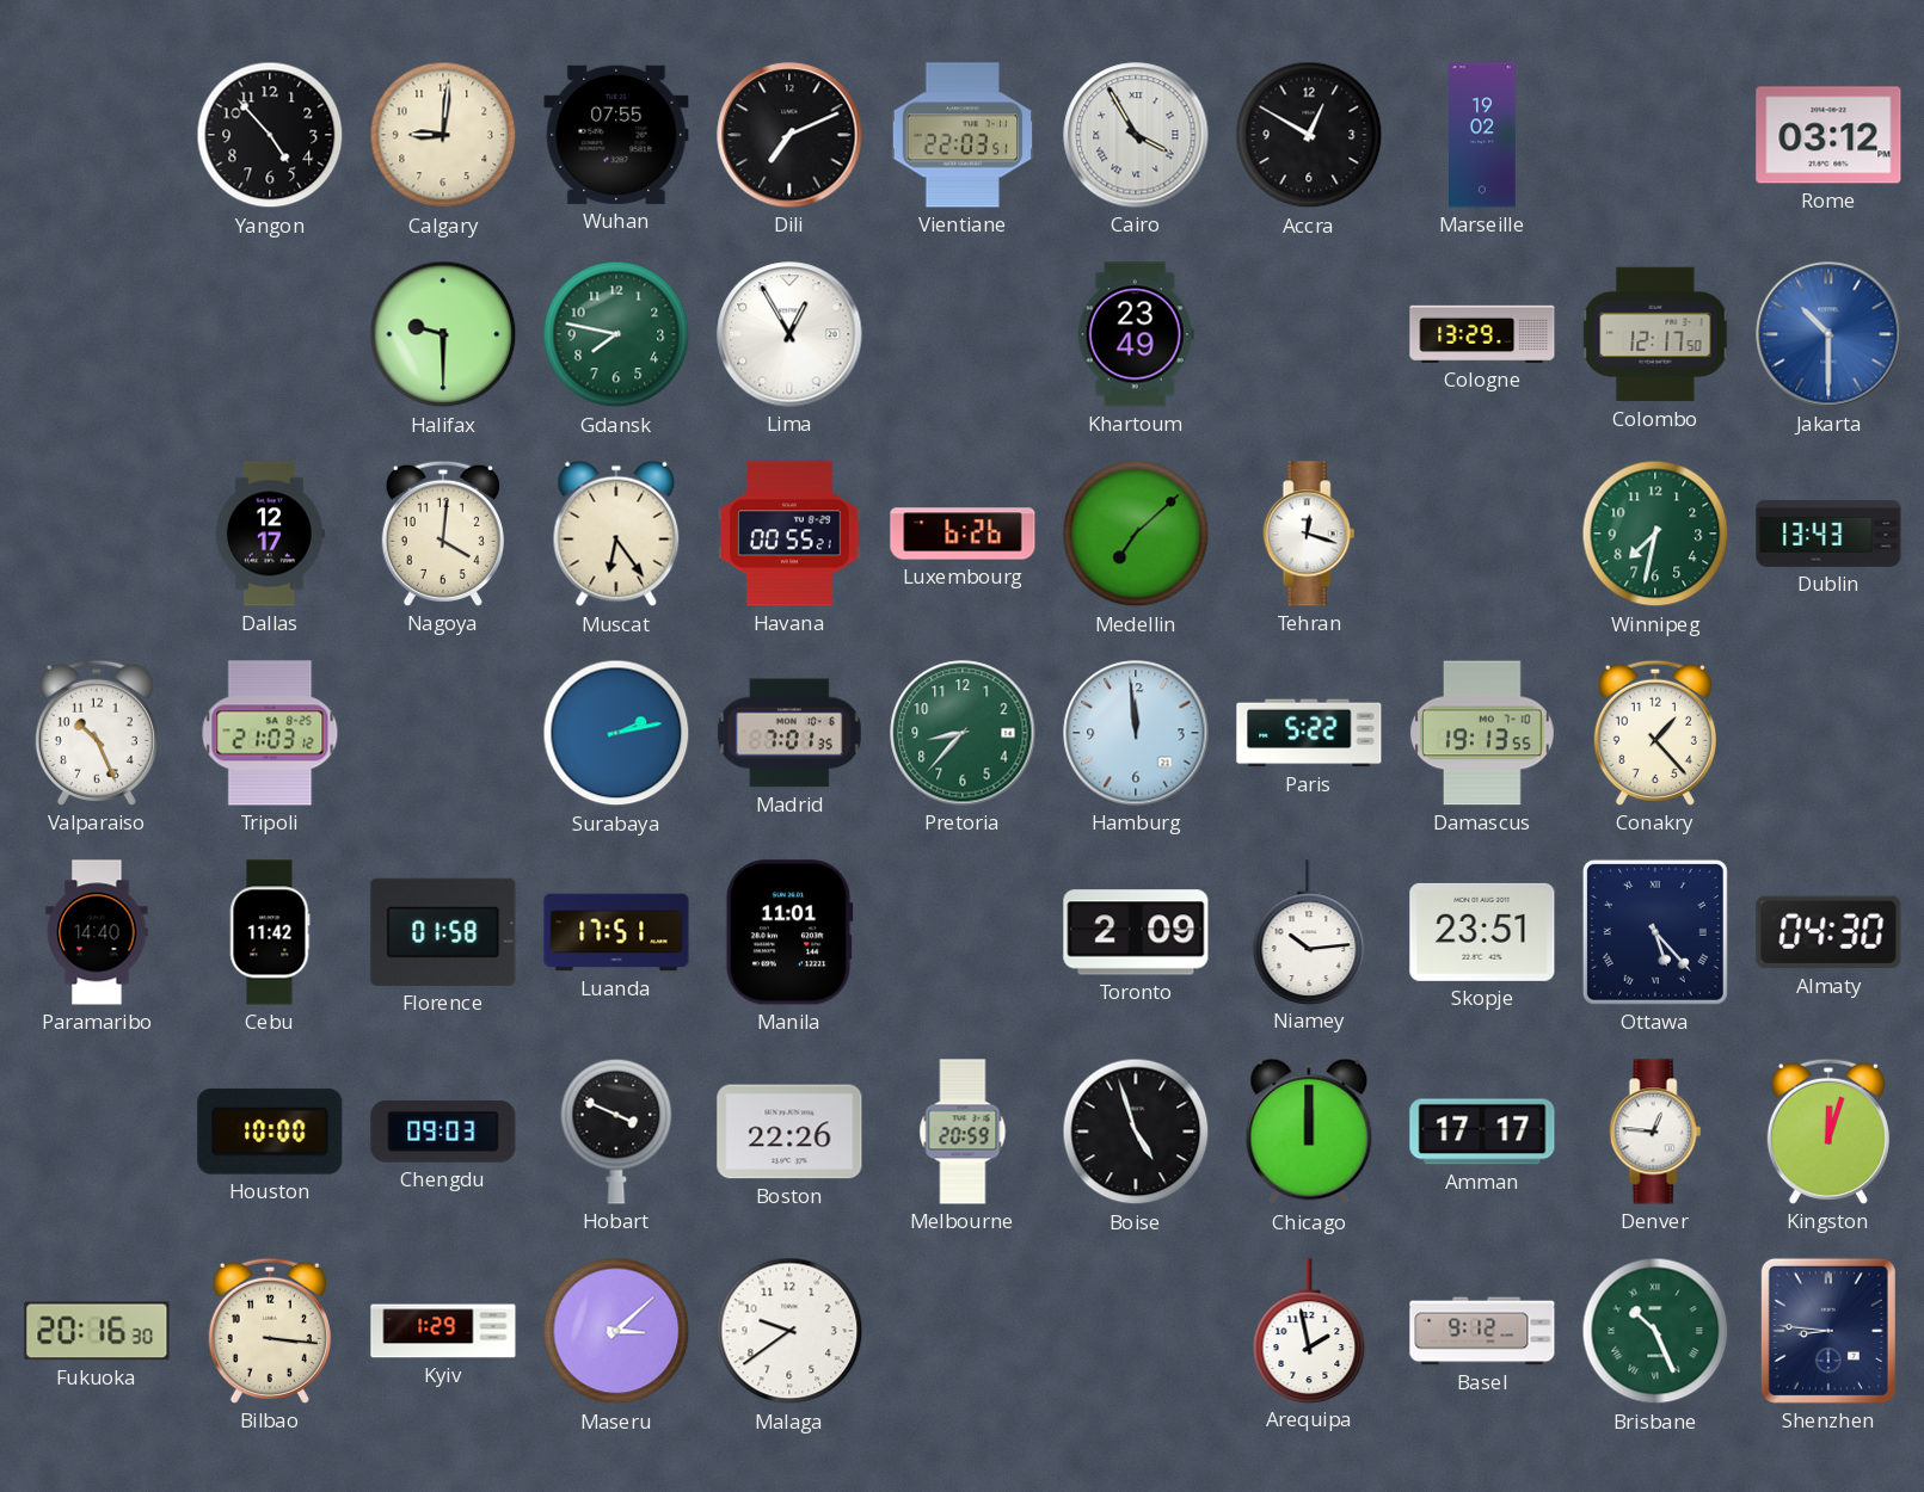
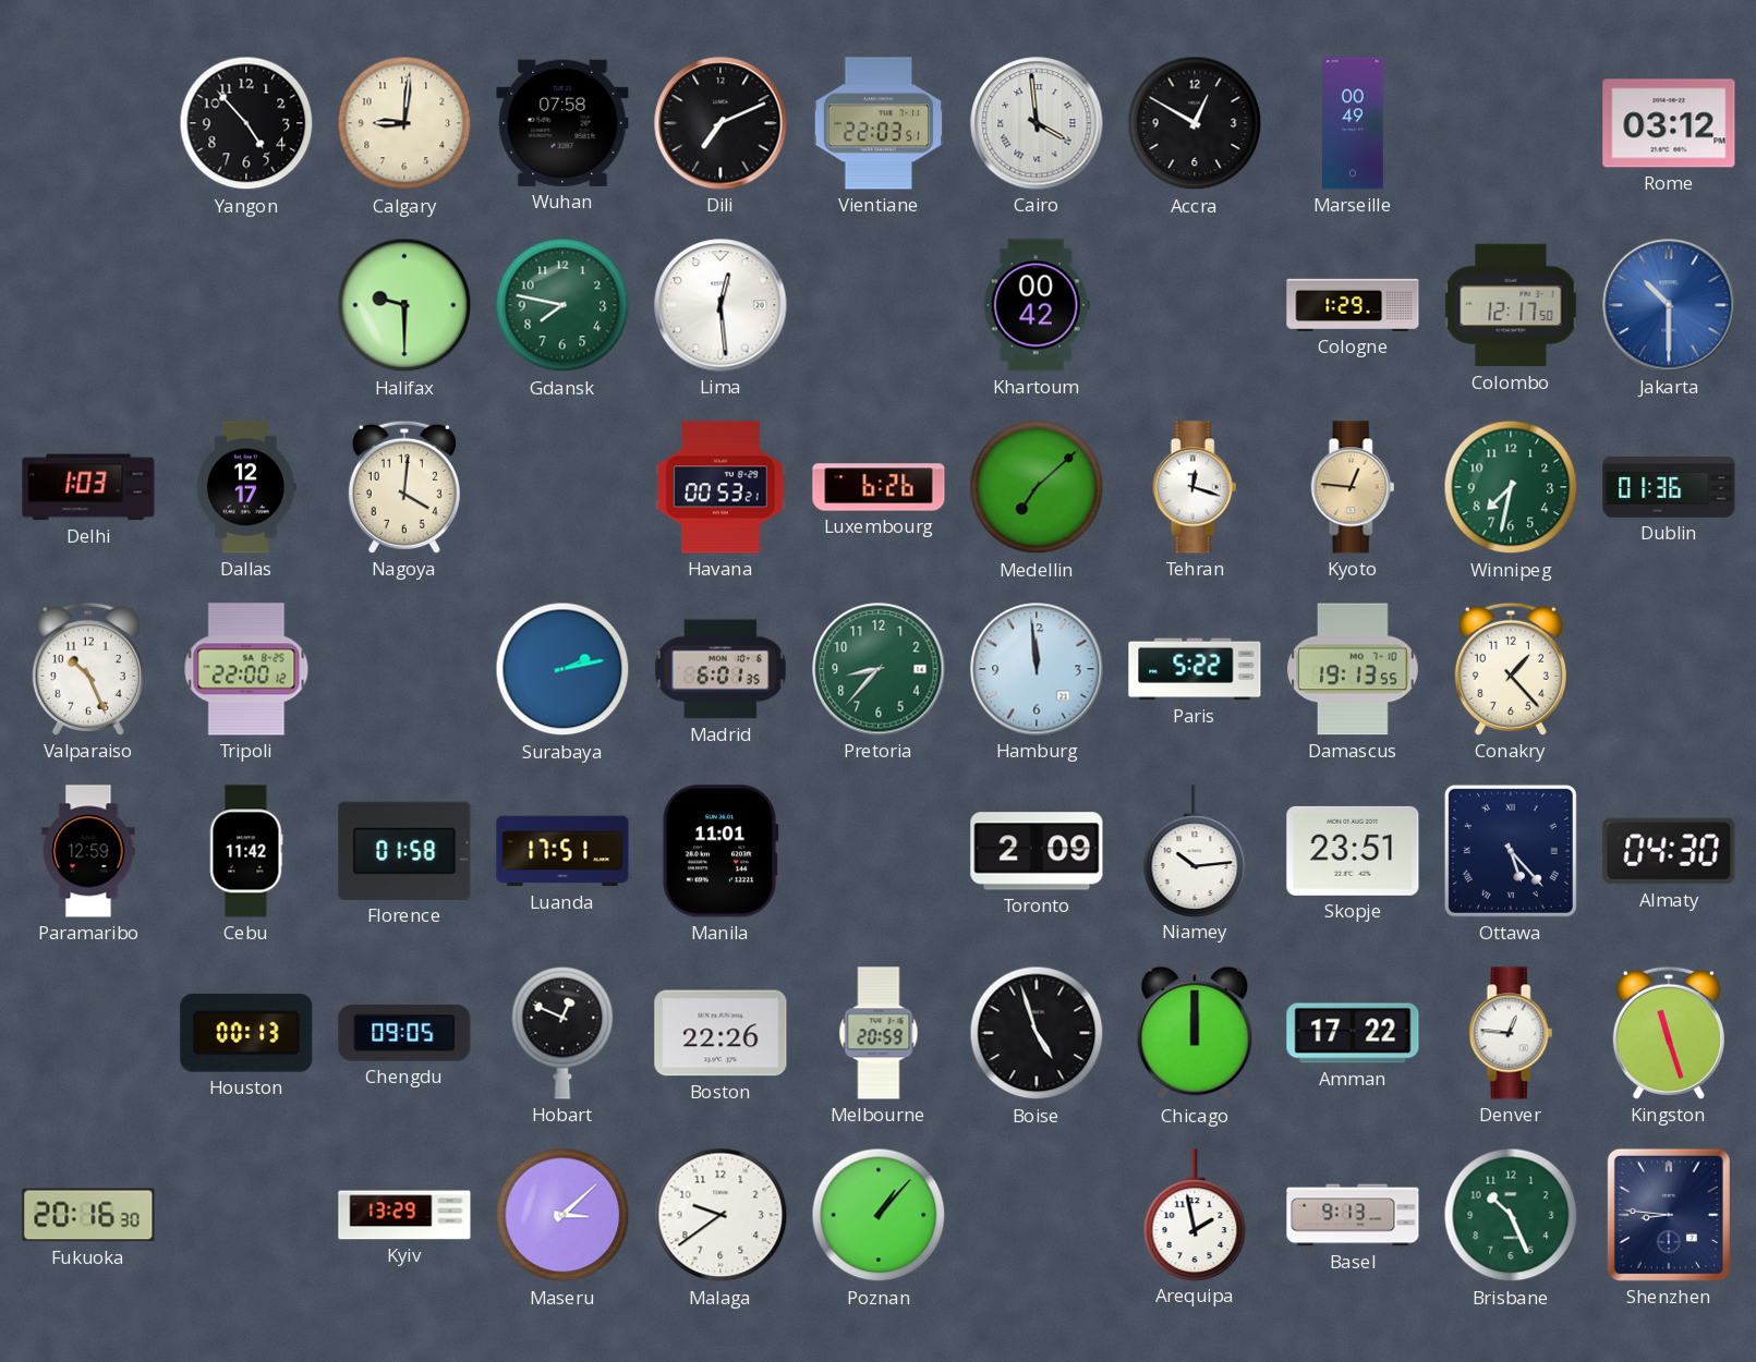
Wuhan: 07:55 -> 07:58
Cairo: 3:55 -> 3:59
Marseille: 19:02 -> 00:49
Lima: 12:55 -> 12:29
Khartoum: 23:49 -> 00:42
Cologne: 13:29 -> 1:29
Delhi: none -> 1:03
Muscat: 6:24 -> none
Havana: 00:55 -> 00:53
Kyoto: none -> 12:46
Dublin: 13:43 -> 01:36
Tripoli: 21:03 -> 22:00
Madrid: 7:01 -> 6:01
Paramaribo: 14:40 -> 12:59
Houston: 10:00 -> 00:13
Chengdu: 09:03 -> 09:05
Hobart: 3:49 -> 12:49
Amman: 17:17 -> 17:22
Kingston: 12:03 -> 11:27
Bilbao: 3:16 -> none
Kyiv: 1:29 -> 13:29
Poznan: none -> 1:07
Basel: 9:12 -> 9:13
Brisbane numerals: Roman -> Arabic
